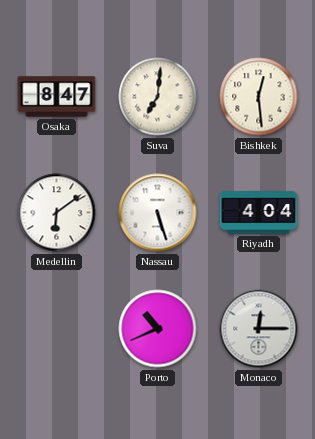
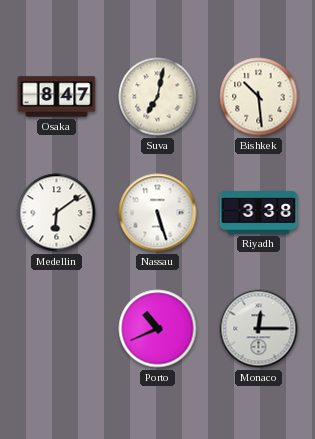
Suva: 7:01 -> 7:02
Bishkek: 12:29 -> 10:29
Riyadh: 4:04 -> 3:38
